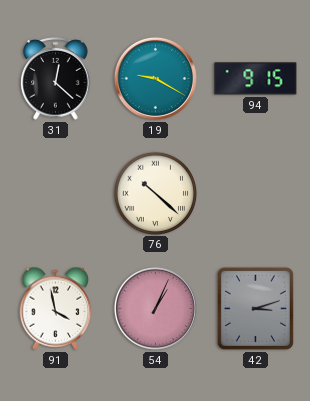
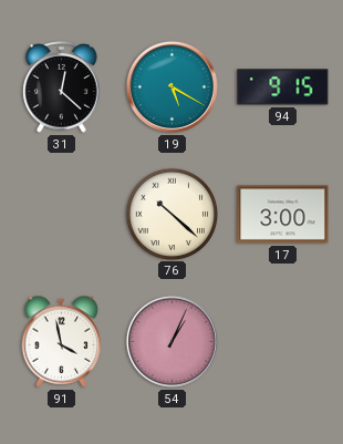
19: 9:20 -> 5:20
17: none -> 3:00
42: 3:12 -> none
